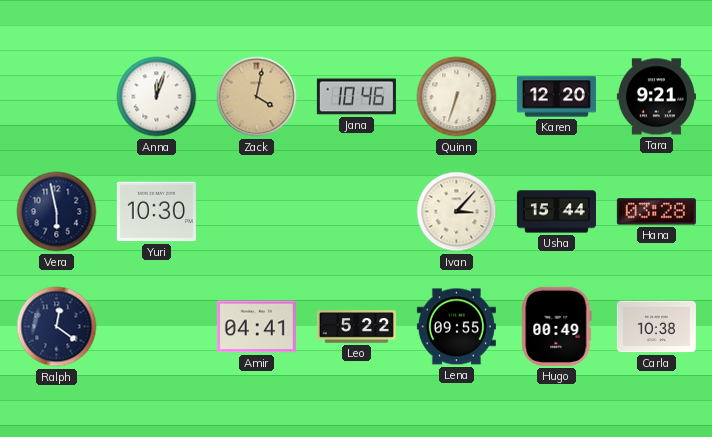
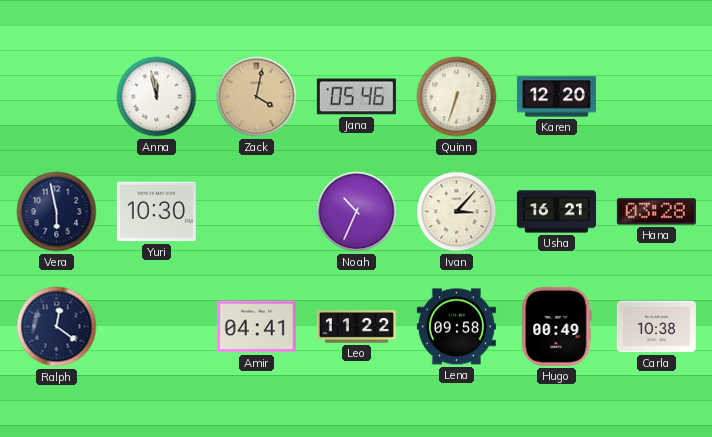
Anna: 12:03 -> 11:58
Jana: 10:46 -> 05:46
Tara: 9:21 -> none
Noah: none -> 10:34
Usha: 15:44 -> 16:21
Leo: 5:22 -> 11:22
Lena: 09:55 -> 09:58
